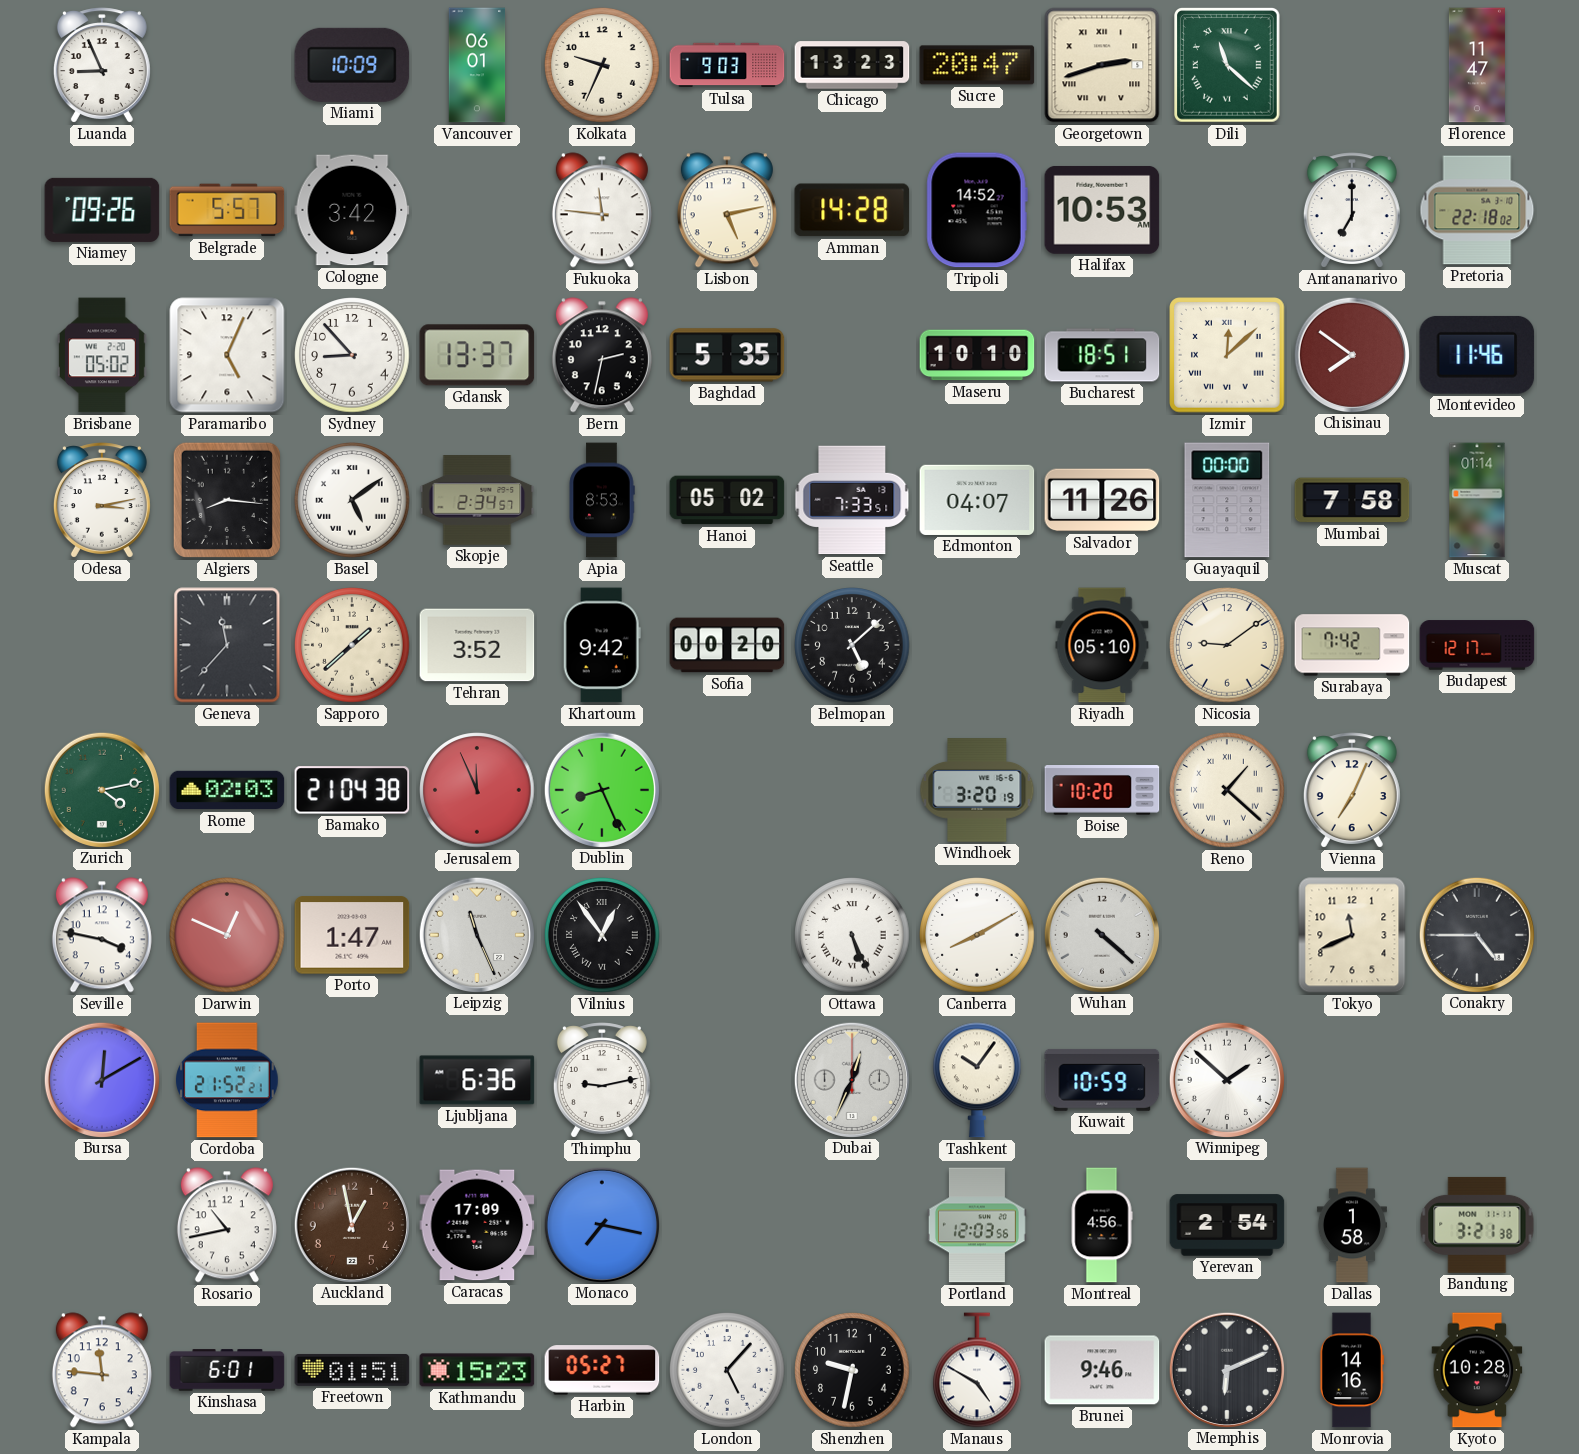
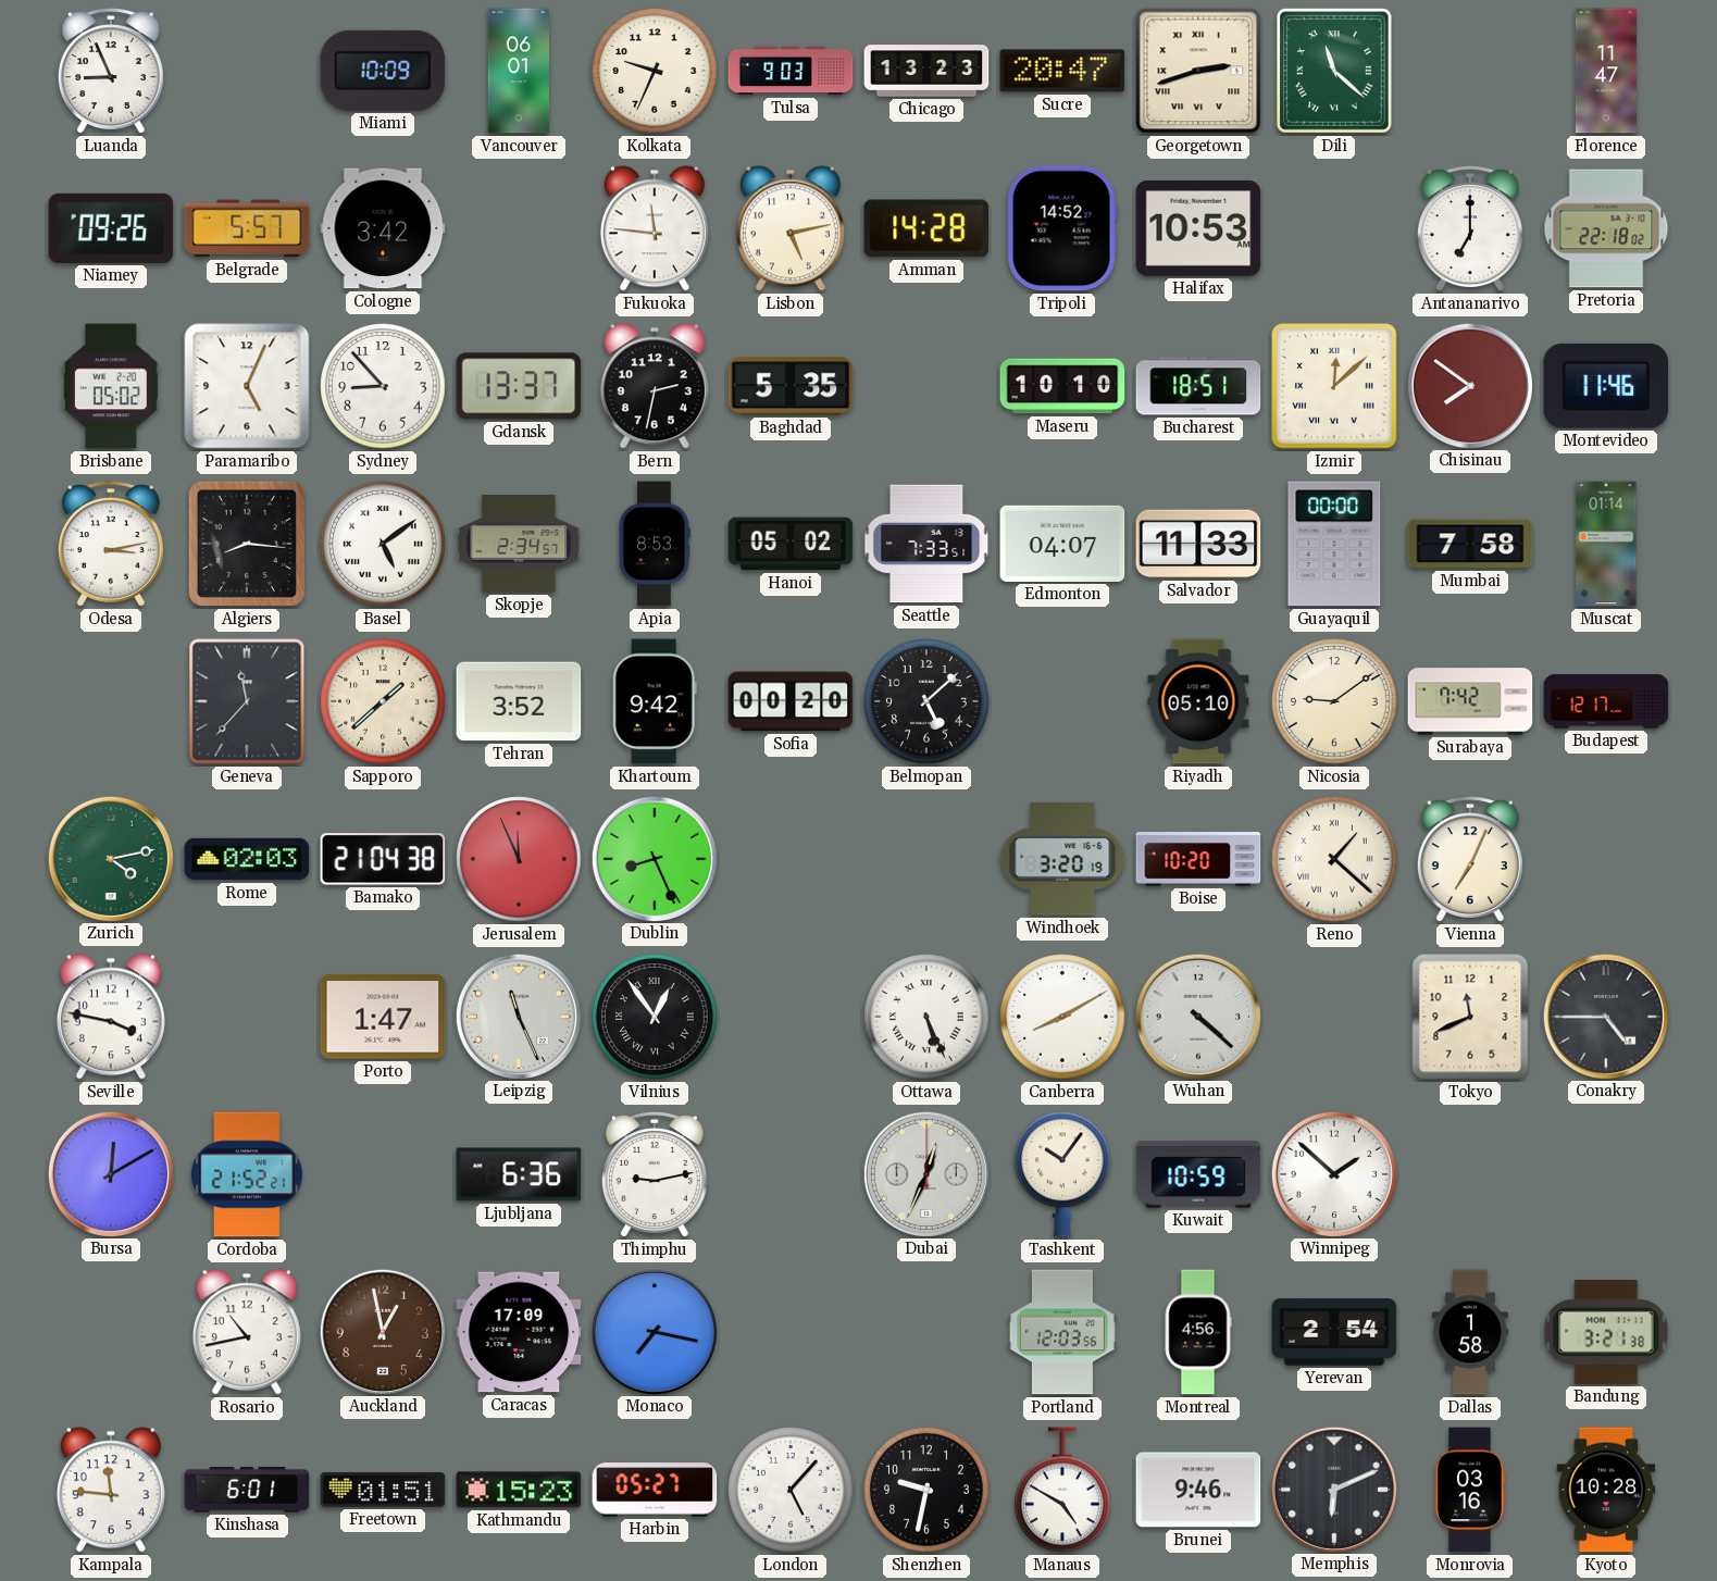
Salvador: 11:26 -> 11:33
Darwin: 12:49 -> none
Monrovia: 14:16 -> 03:16
